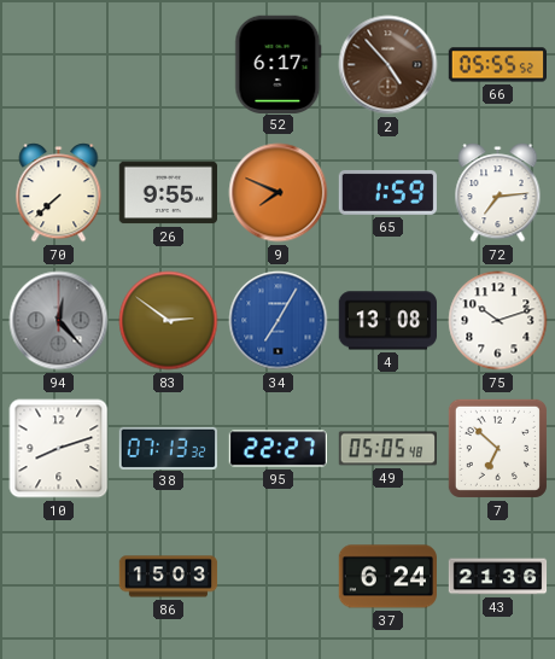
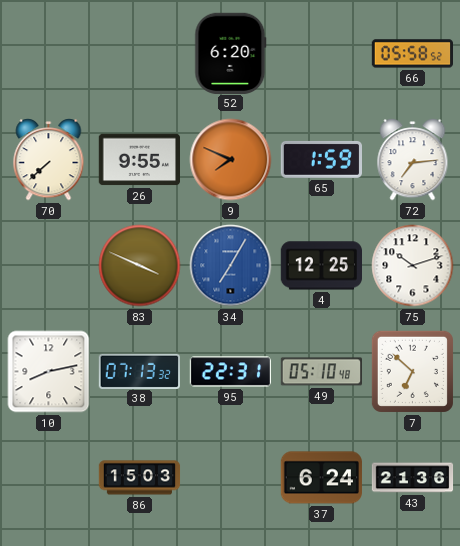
52: 6:17 -> 6:20
2: 4:53 -> none
66: 05:55 -> 05:58
94: 12:23 -> none
83: 2:51 -> 3:49
4: 13:08 -> 12:25
10: 8:12 -> 8:13
95: 22:27 -> 22:31
49: 05:05 -> 05:10
